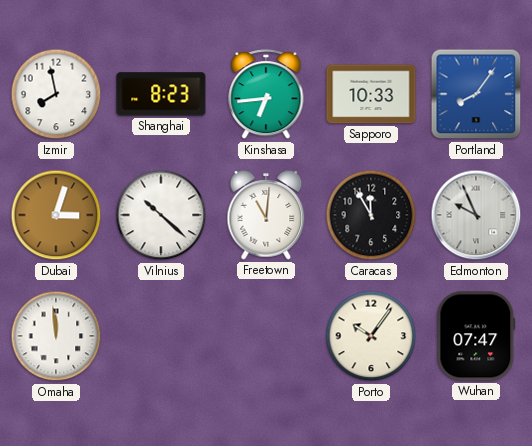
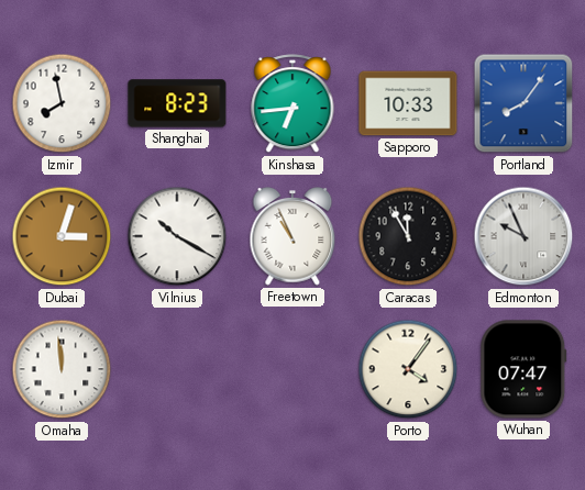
Vilnius: 10:22 -> 10:20
Freetown: 11:01 -> 10:56
Porto: 10:06 -> 4:06
